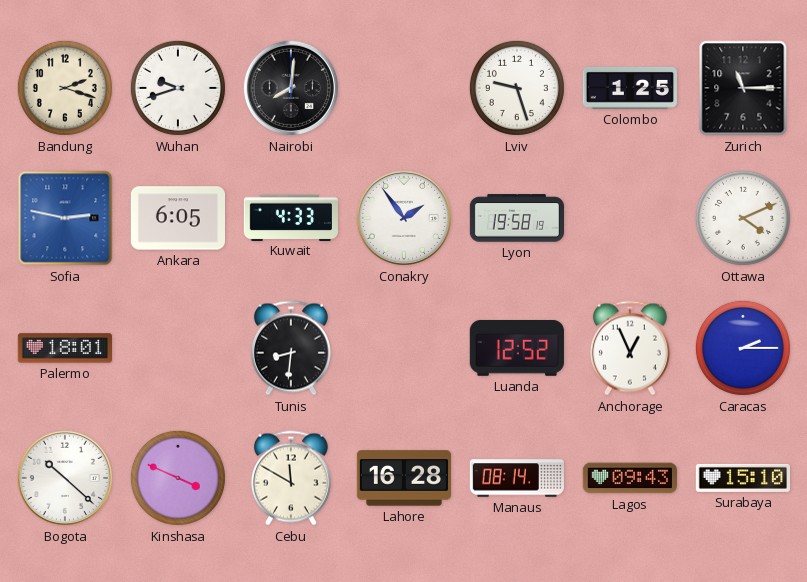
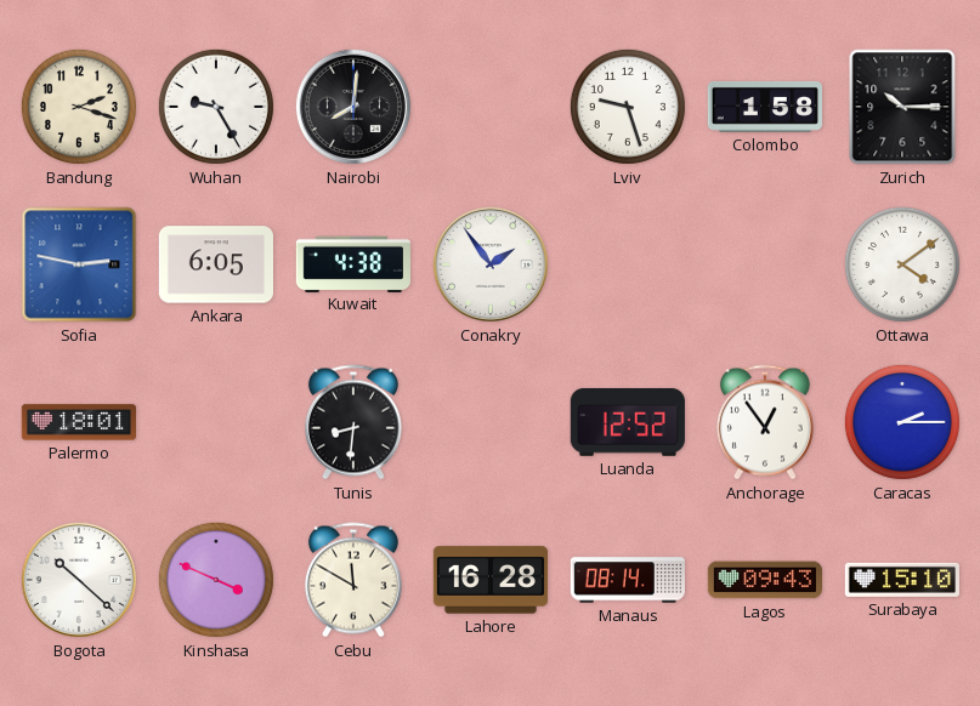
Wuhan: 9:42 -> 9:25
Colombo: 1:25 -> 1:58
Zurich: 11:15 -> 10:15
Kuwait: 4:33 -> 4:38
Lyon: 19:58 -> none
Ottawa: 4:11 -> 4:09
Anchorage: 12:56 -> 12:54
